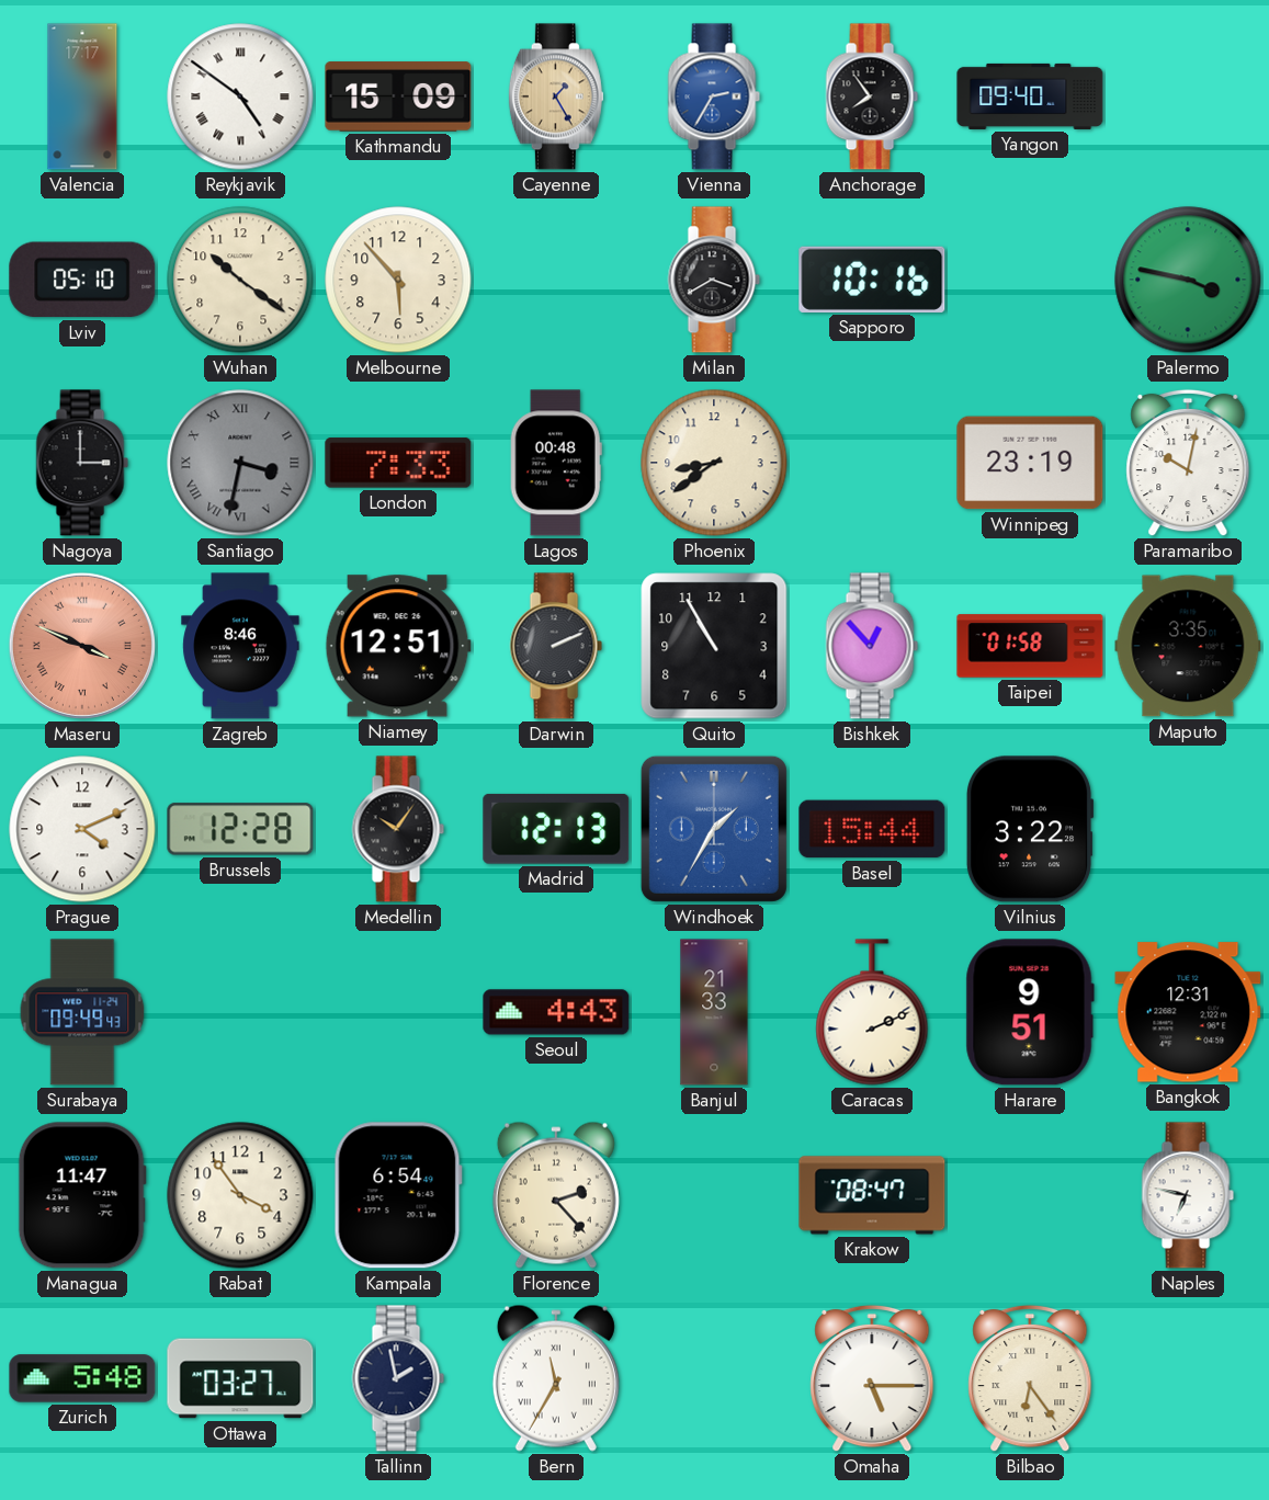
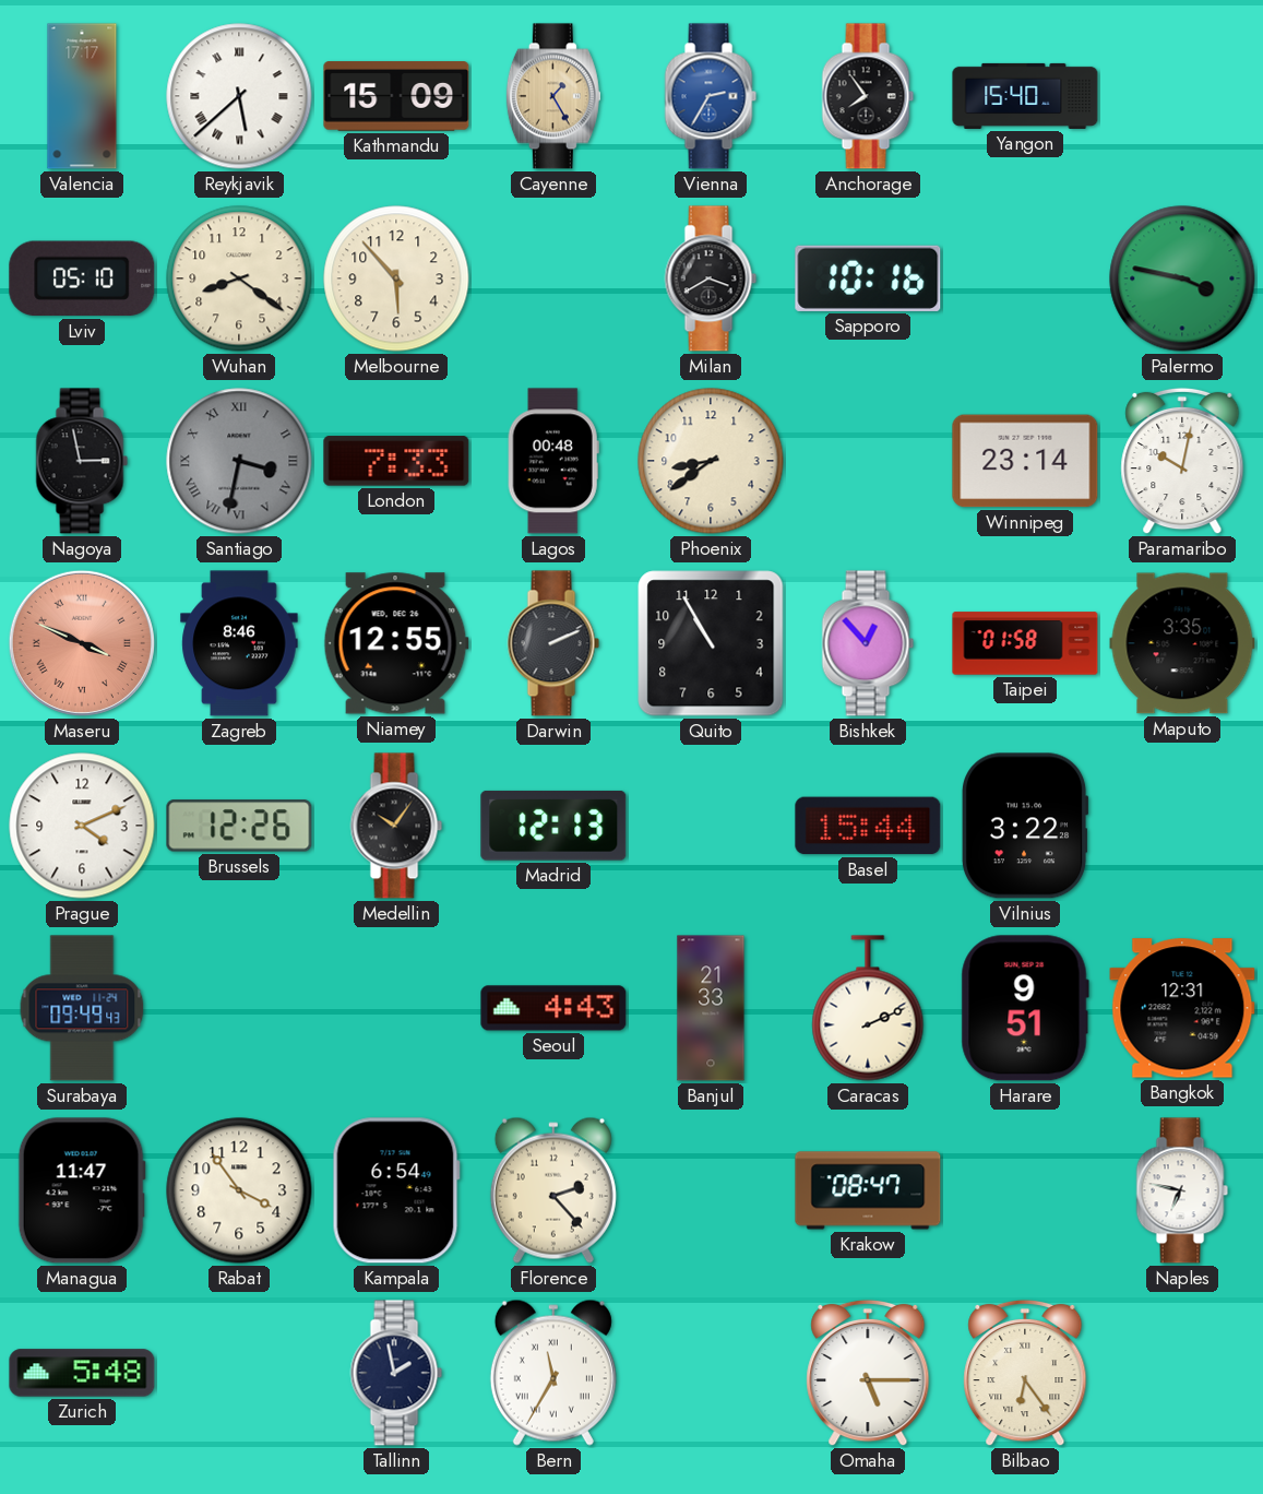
Reykjavik: 4:51 -> 5:38
Yangon: 09:40 -> 15:40
Wuhan: 10:21 -> 8:21
Nagoya: 3:00 -> 2:58
Winnipeg: 23:19 -> 23:14
Niamey: 12:51 -> 12:55
Brussels: 12:28 -> 12:26
Windhoek: 1:35 -> none
Ottawa: 03:27 -> none
